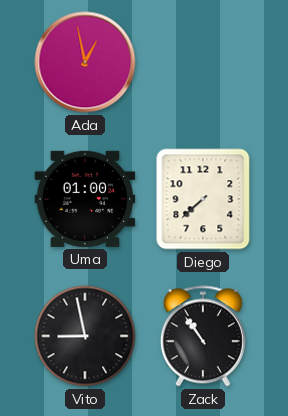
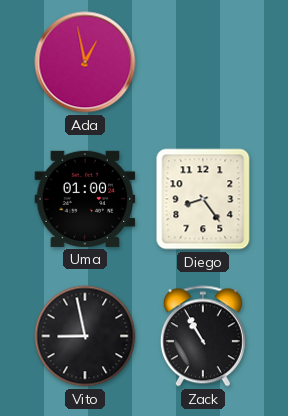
Diego: 7:38 -> 8:24
Zack: 10:54 -> 10:55
